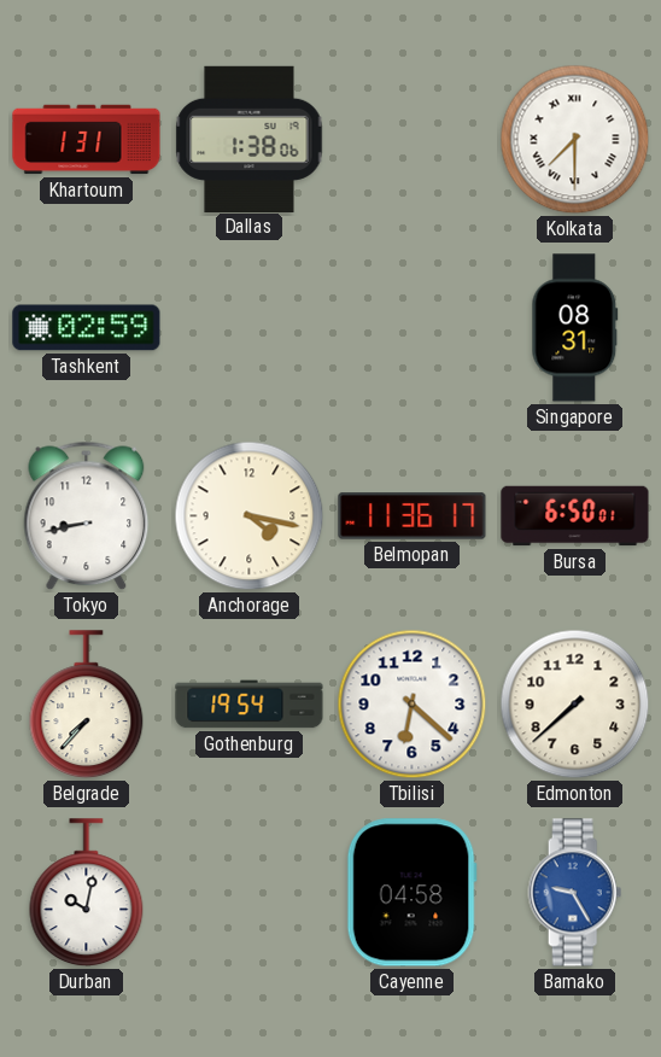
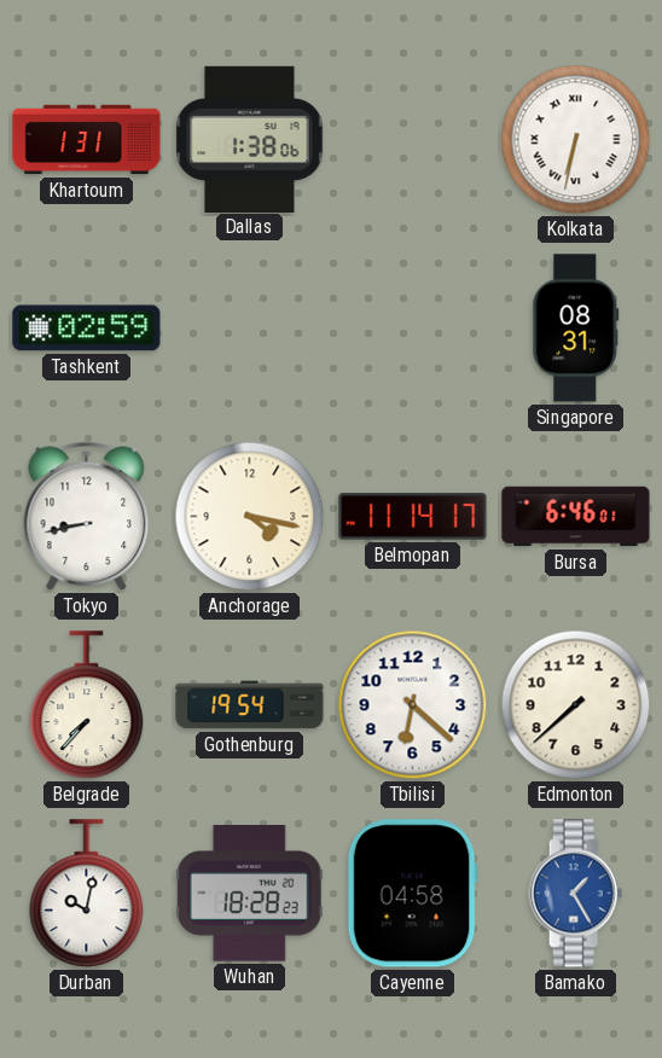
Kolkata: 7:30 -> 6:32
Belmopan: 11:36 -> 11:14
Bursa: 6:50 -> 6:46
Wuhan: none -> 18:28
Bamako: 9:25 -> 1:25
